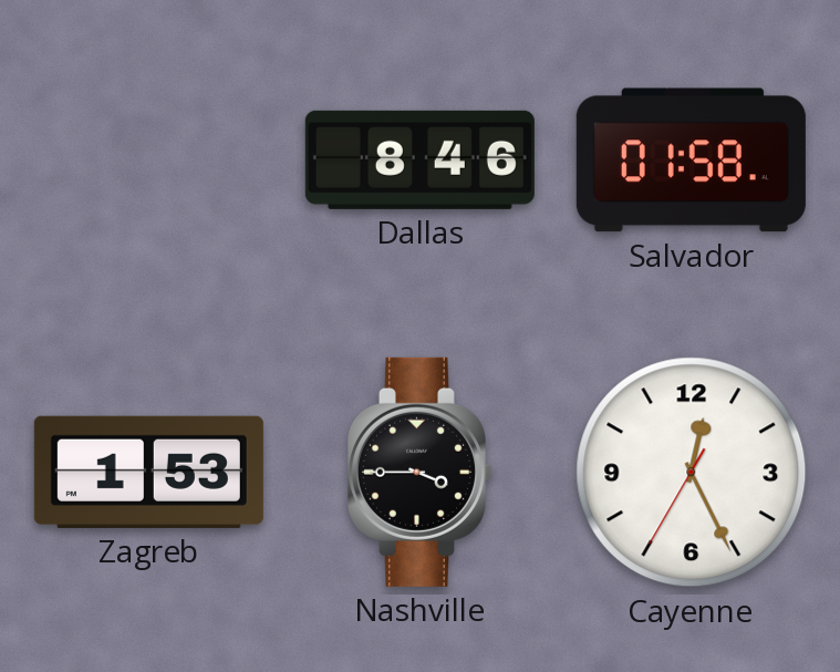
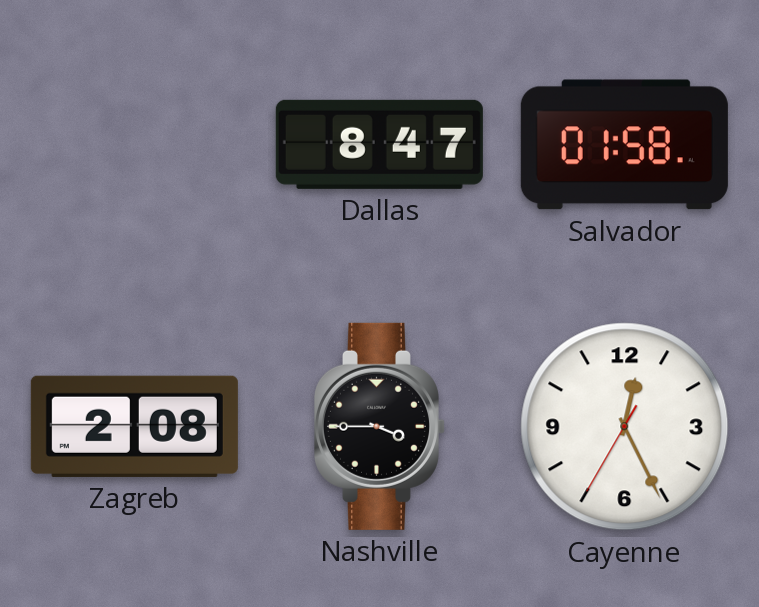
Dallas: 8:46 -> 8:47
Zagreb: 1:53 -> 2:08
